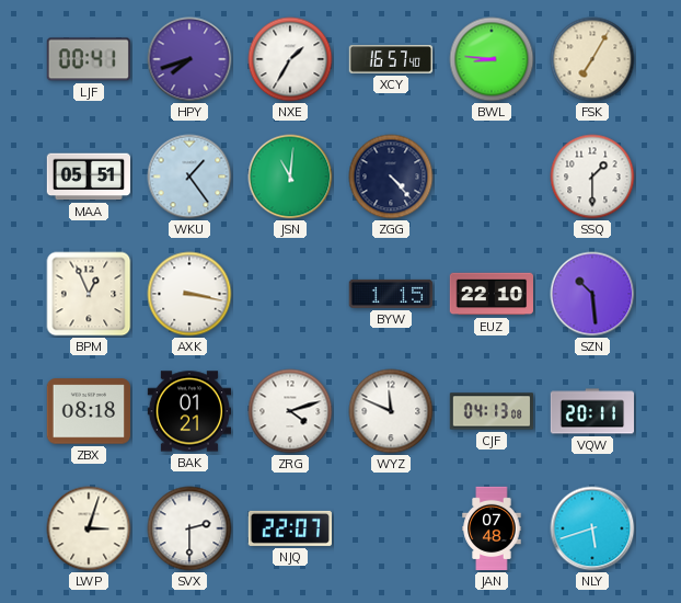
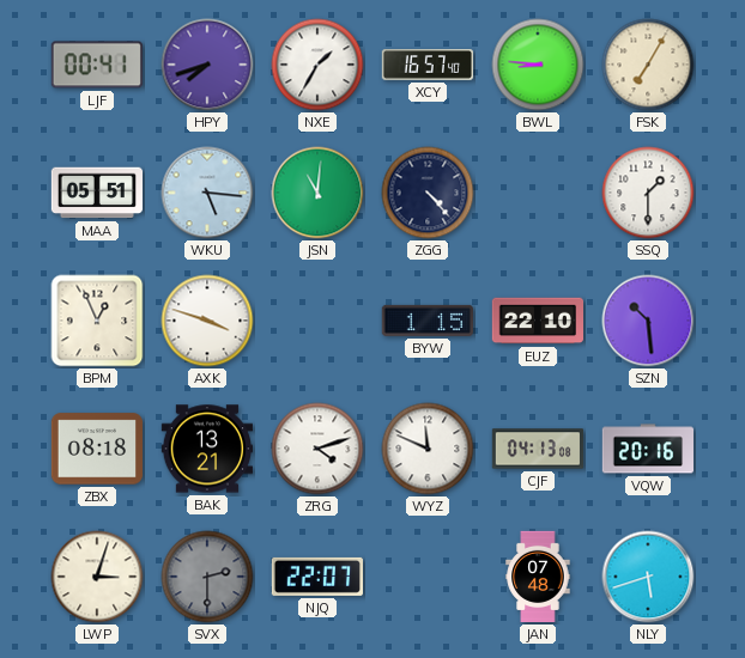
WKU: 1:24 -> 5:16
AXK: 3:17 -> 3:48
BAK: 01:21 -> 13:21
VQW: 20:11 -> 20:16
SVX dial: white -> grey
